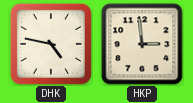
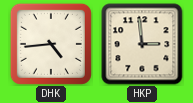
DHK: 4:47 -> 4:44
